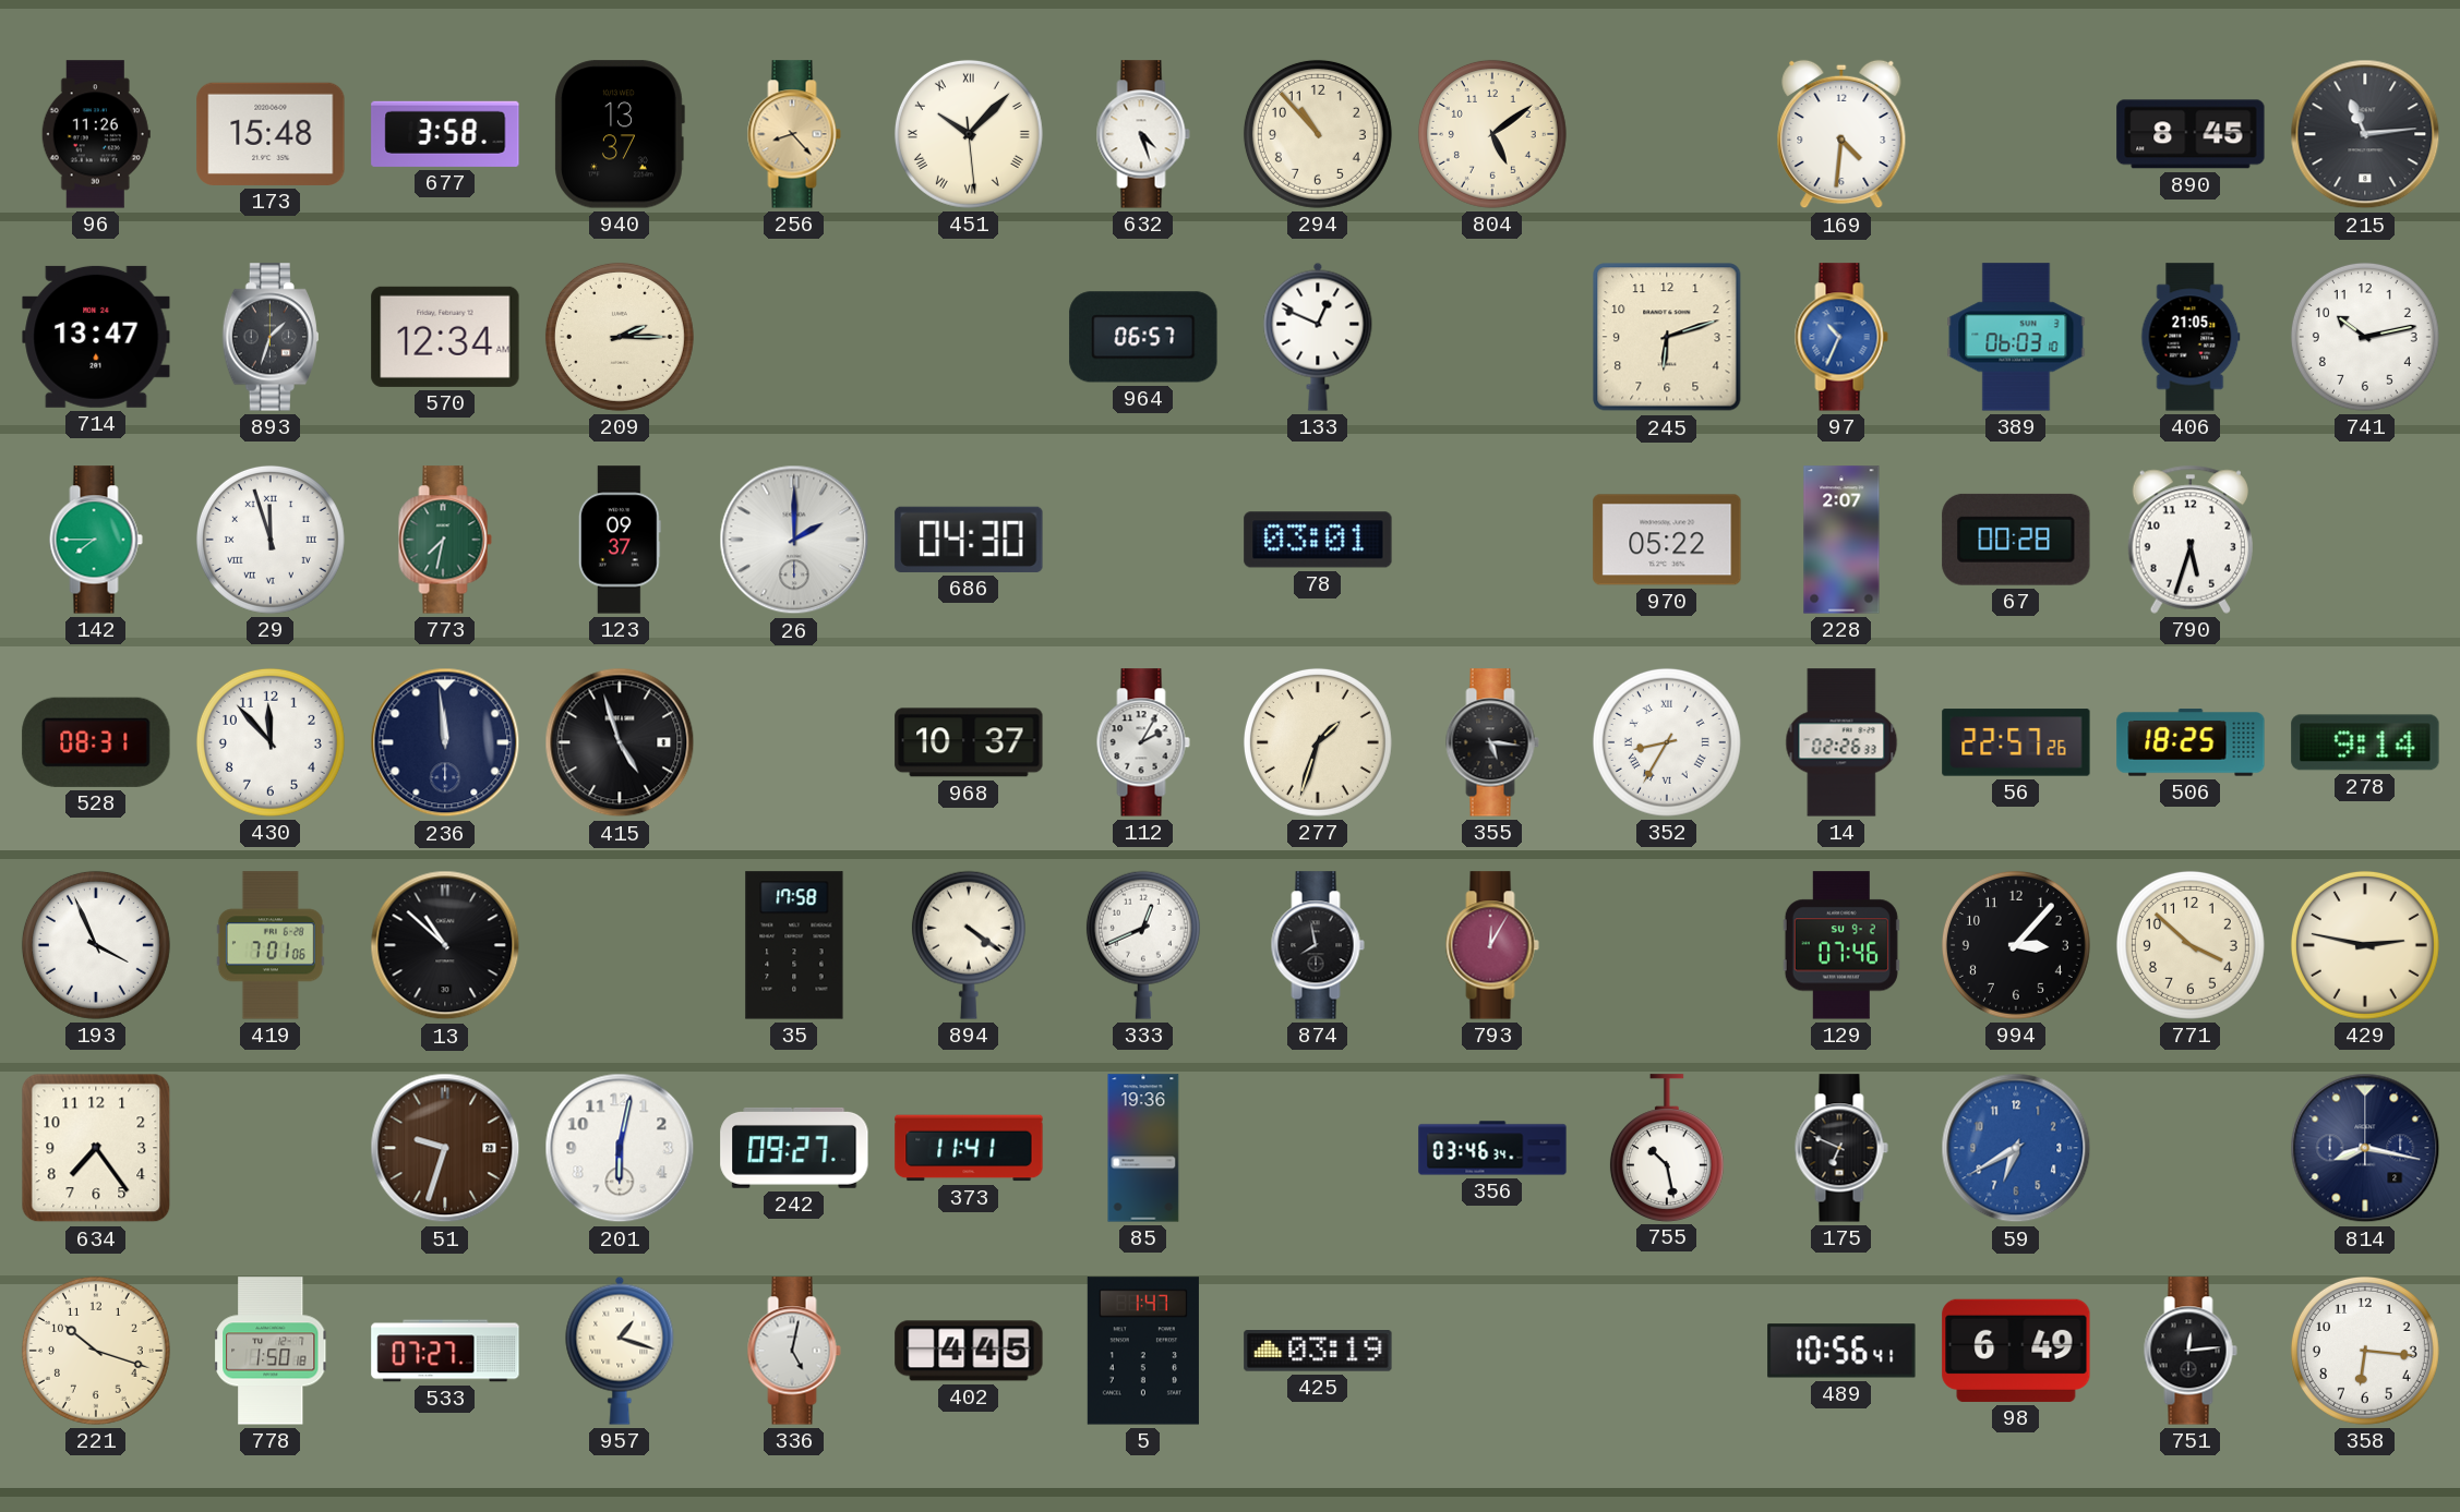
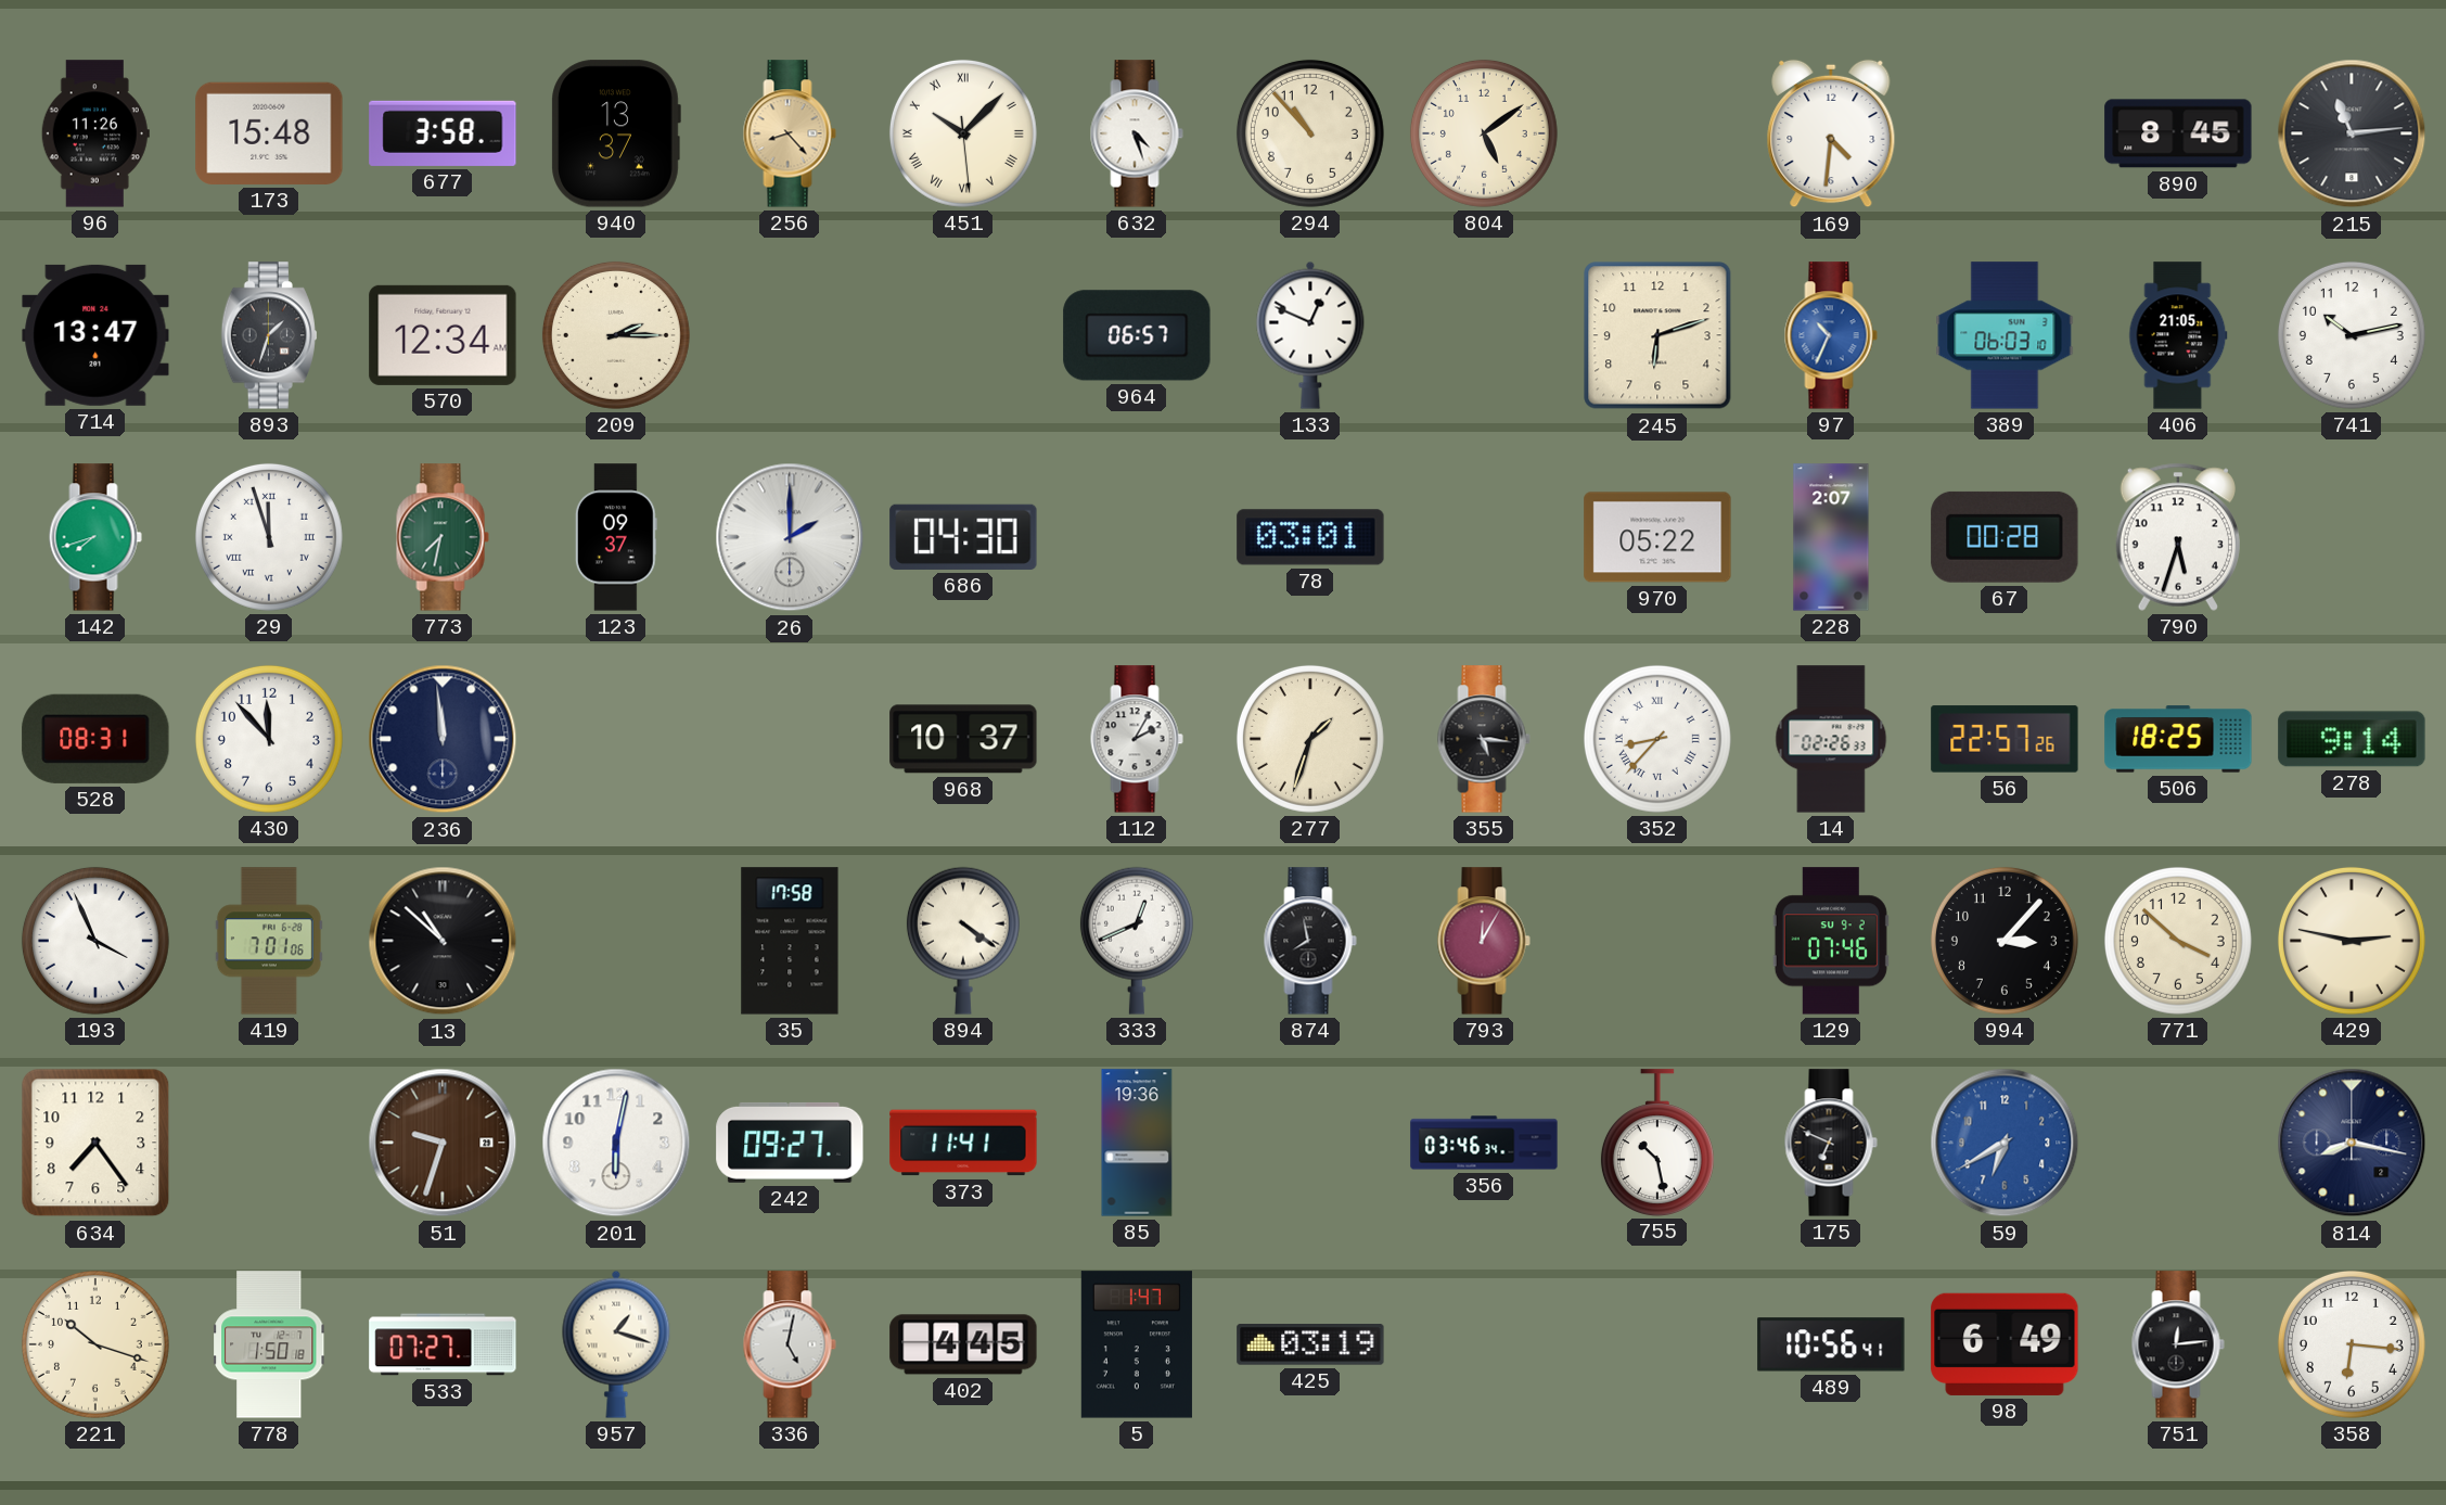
142: 7:45 -> 7:42
415: 4:57 -> none
352: 8:35 -> 8:37
